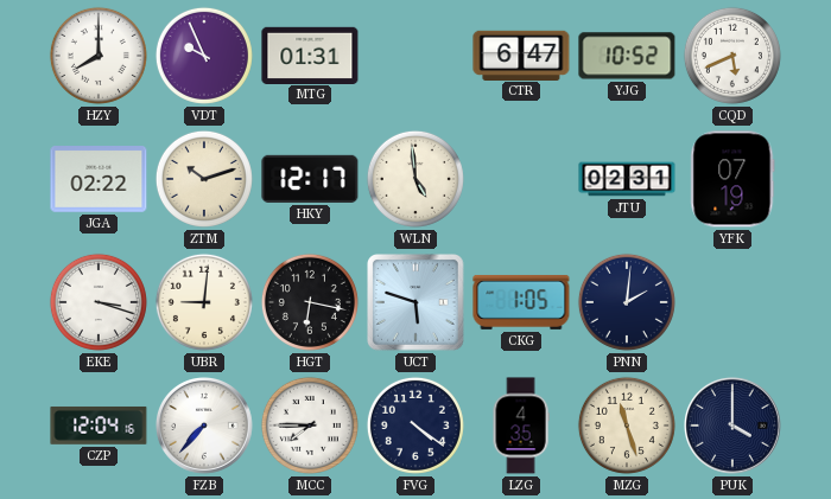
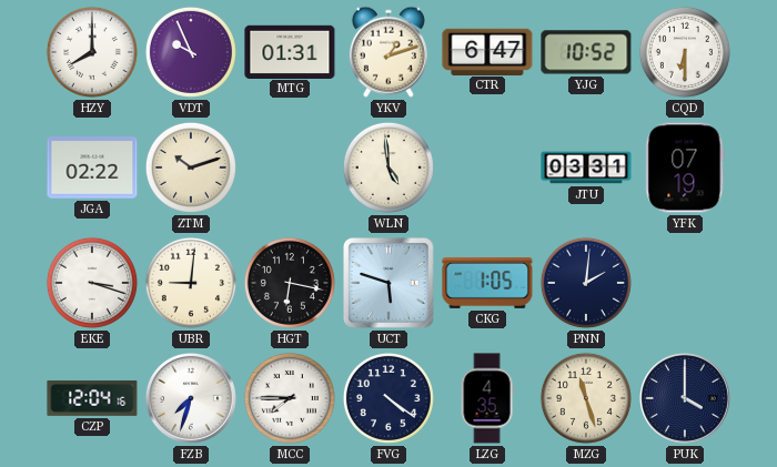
YKV: none -> 1:12
CQD: 5:41 -> 6:30
HKY: 12:17 -> none
JTU: 02:31 -> 03:31
FZB: 7:37 -> 7:33
